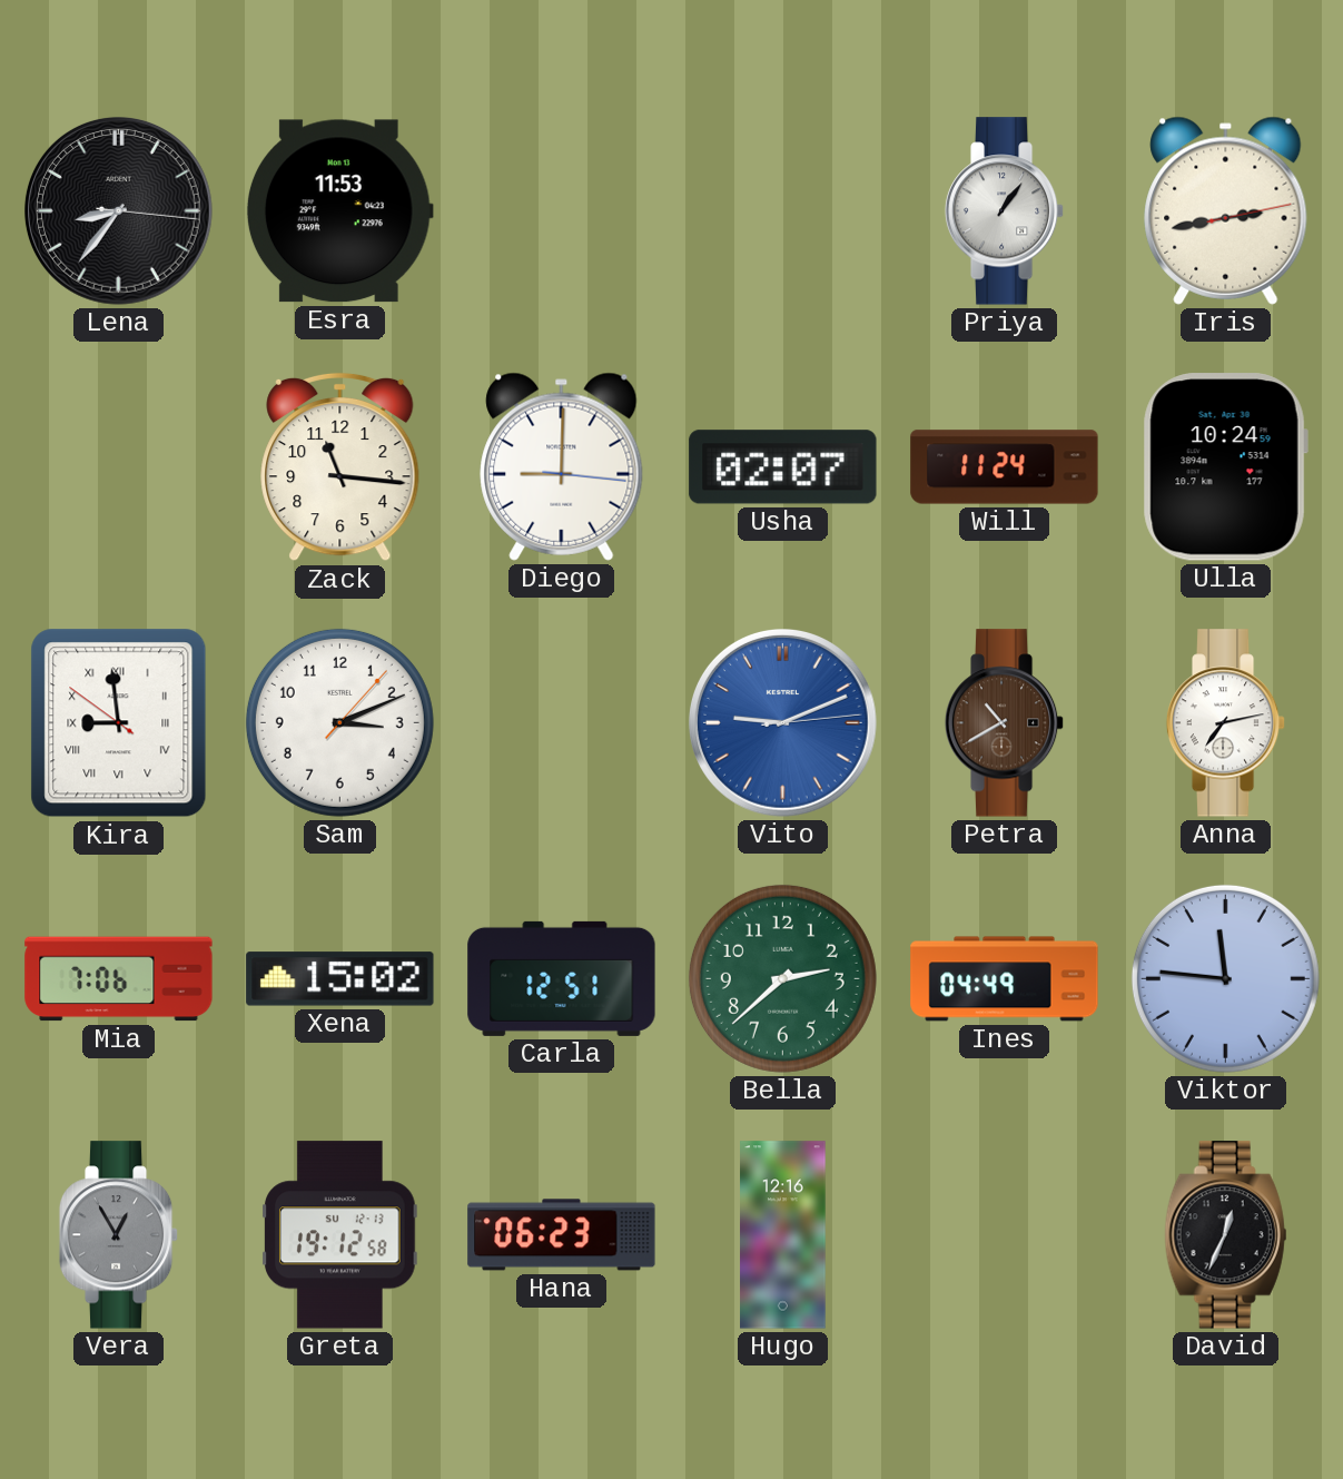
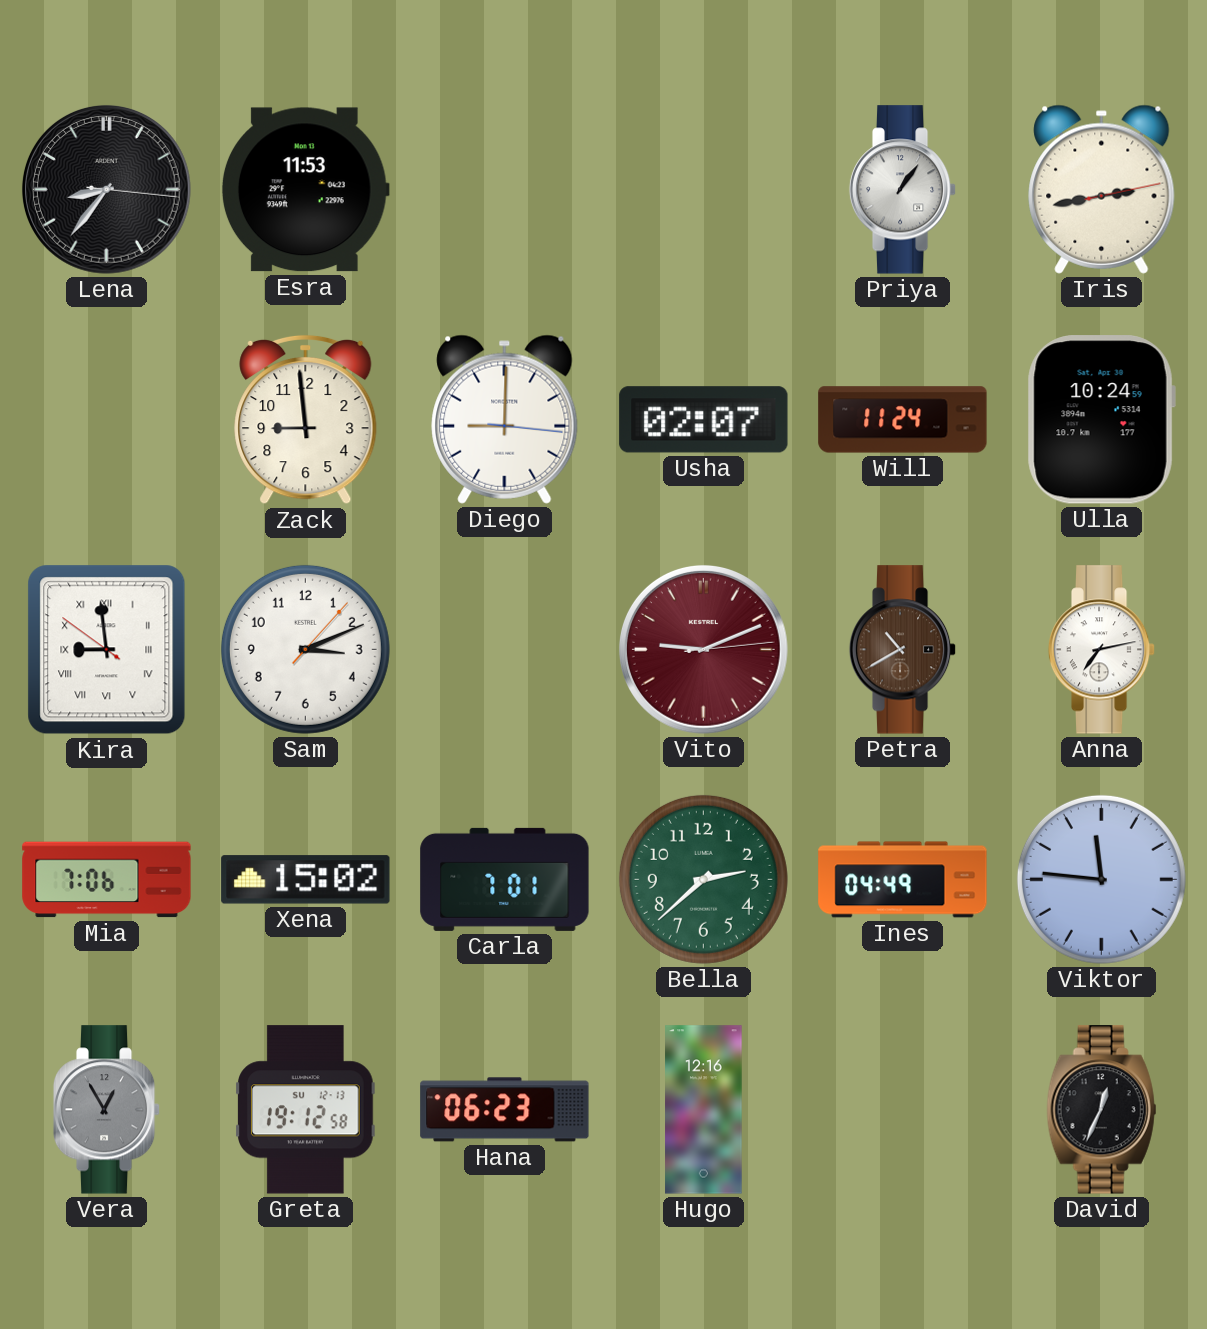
Zack: 11:16 -> 8:59
Vito dial: blue -> burgundy
Carla: 12:51 -> 7:01
